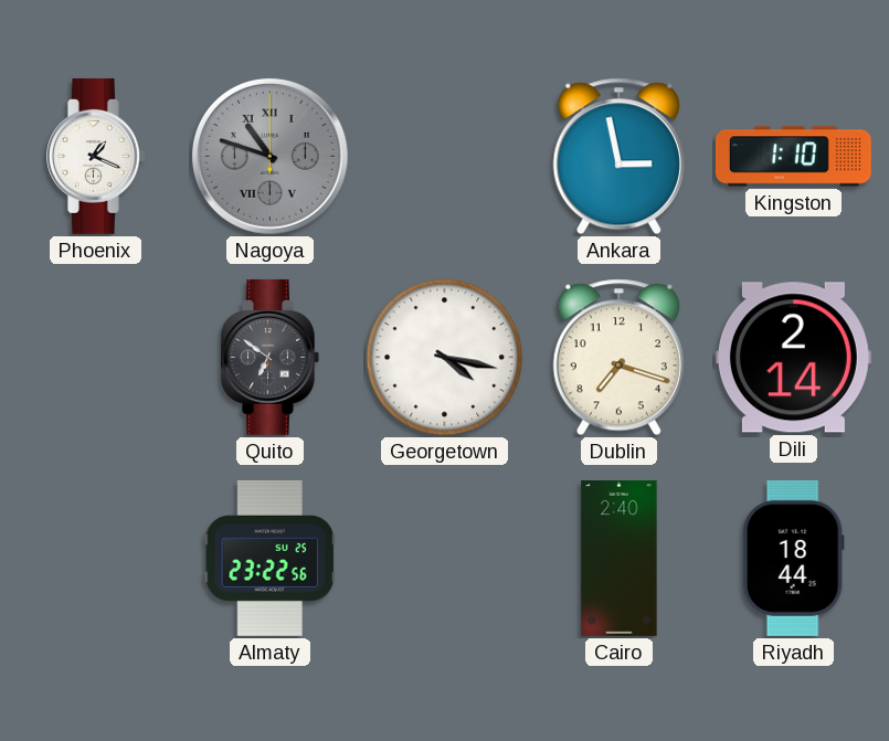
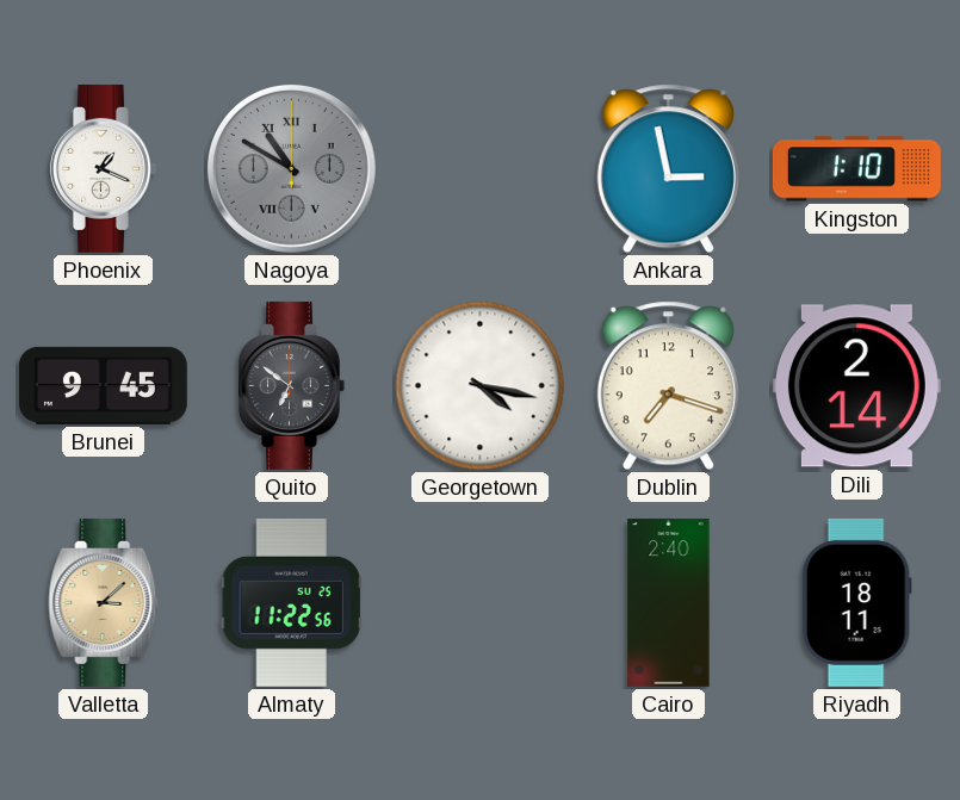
Nagoya: 10:48 -> 10:50
Brunei: none -> 9:45
Valletta: none -> 3:08
Almaty: 23:22 -> 11:22
Riyadh: 18:44 -> 18:11
